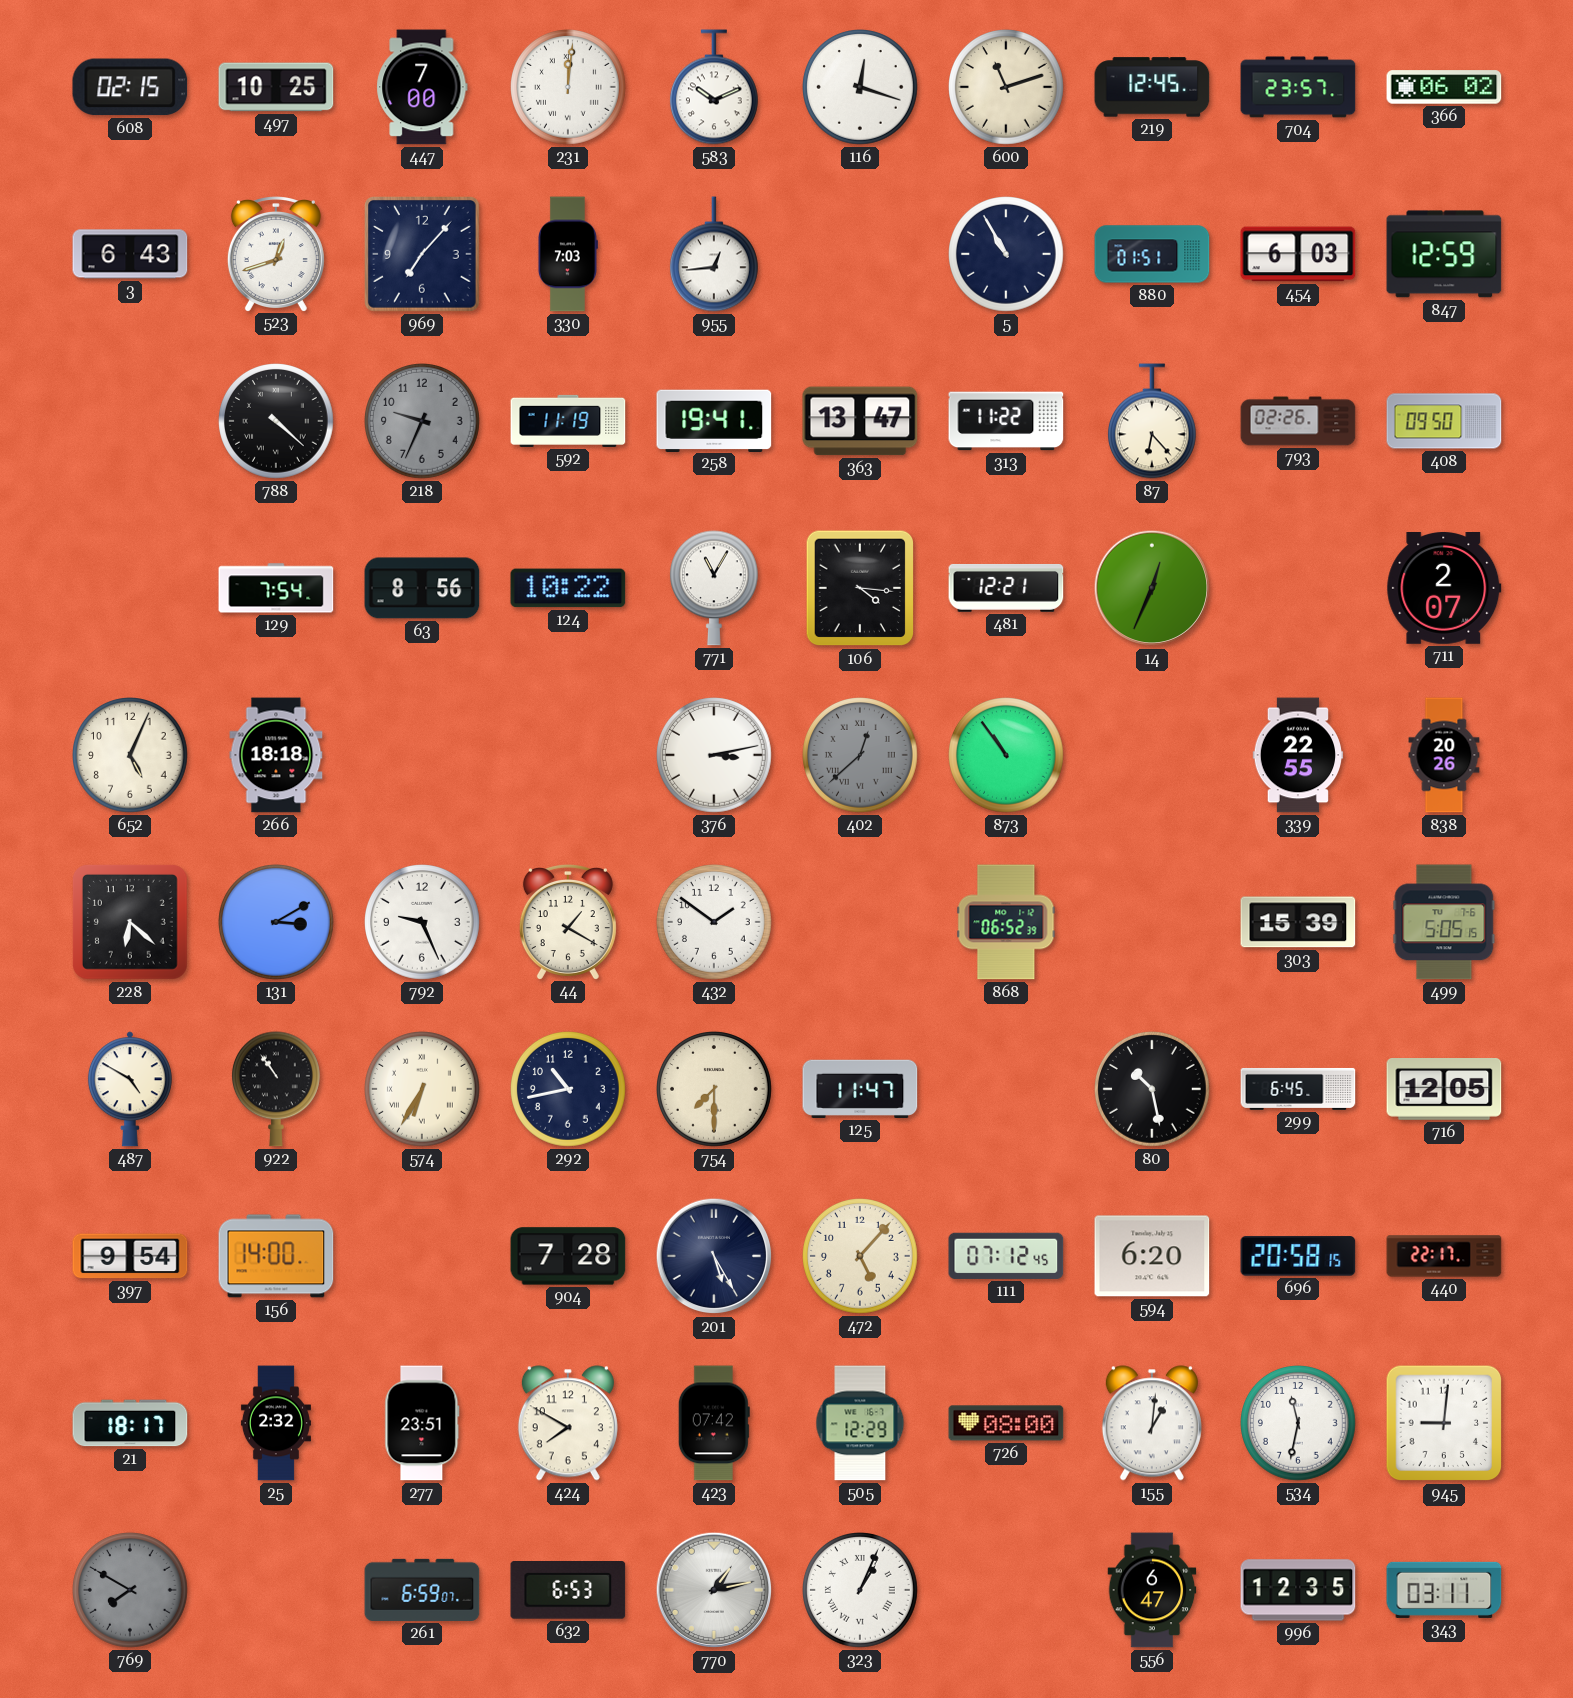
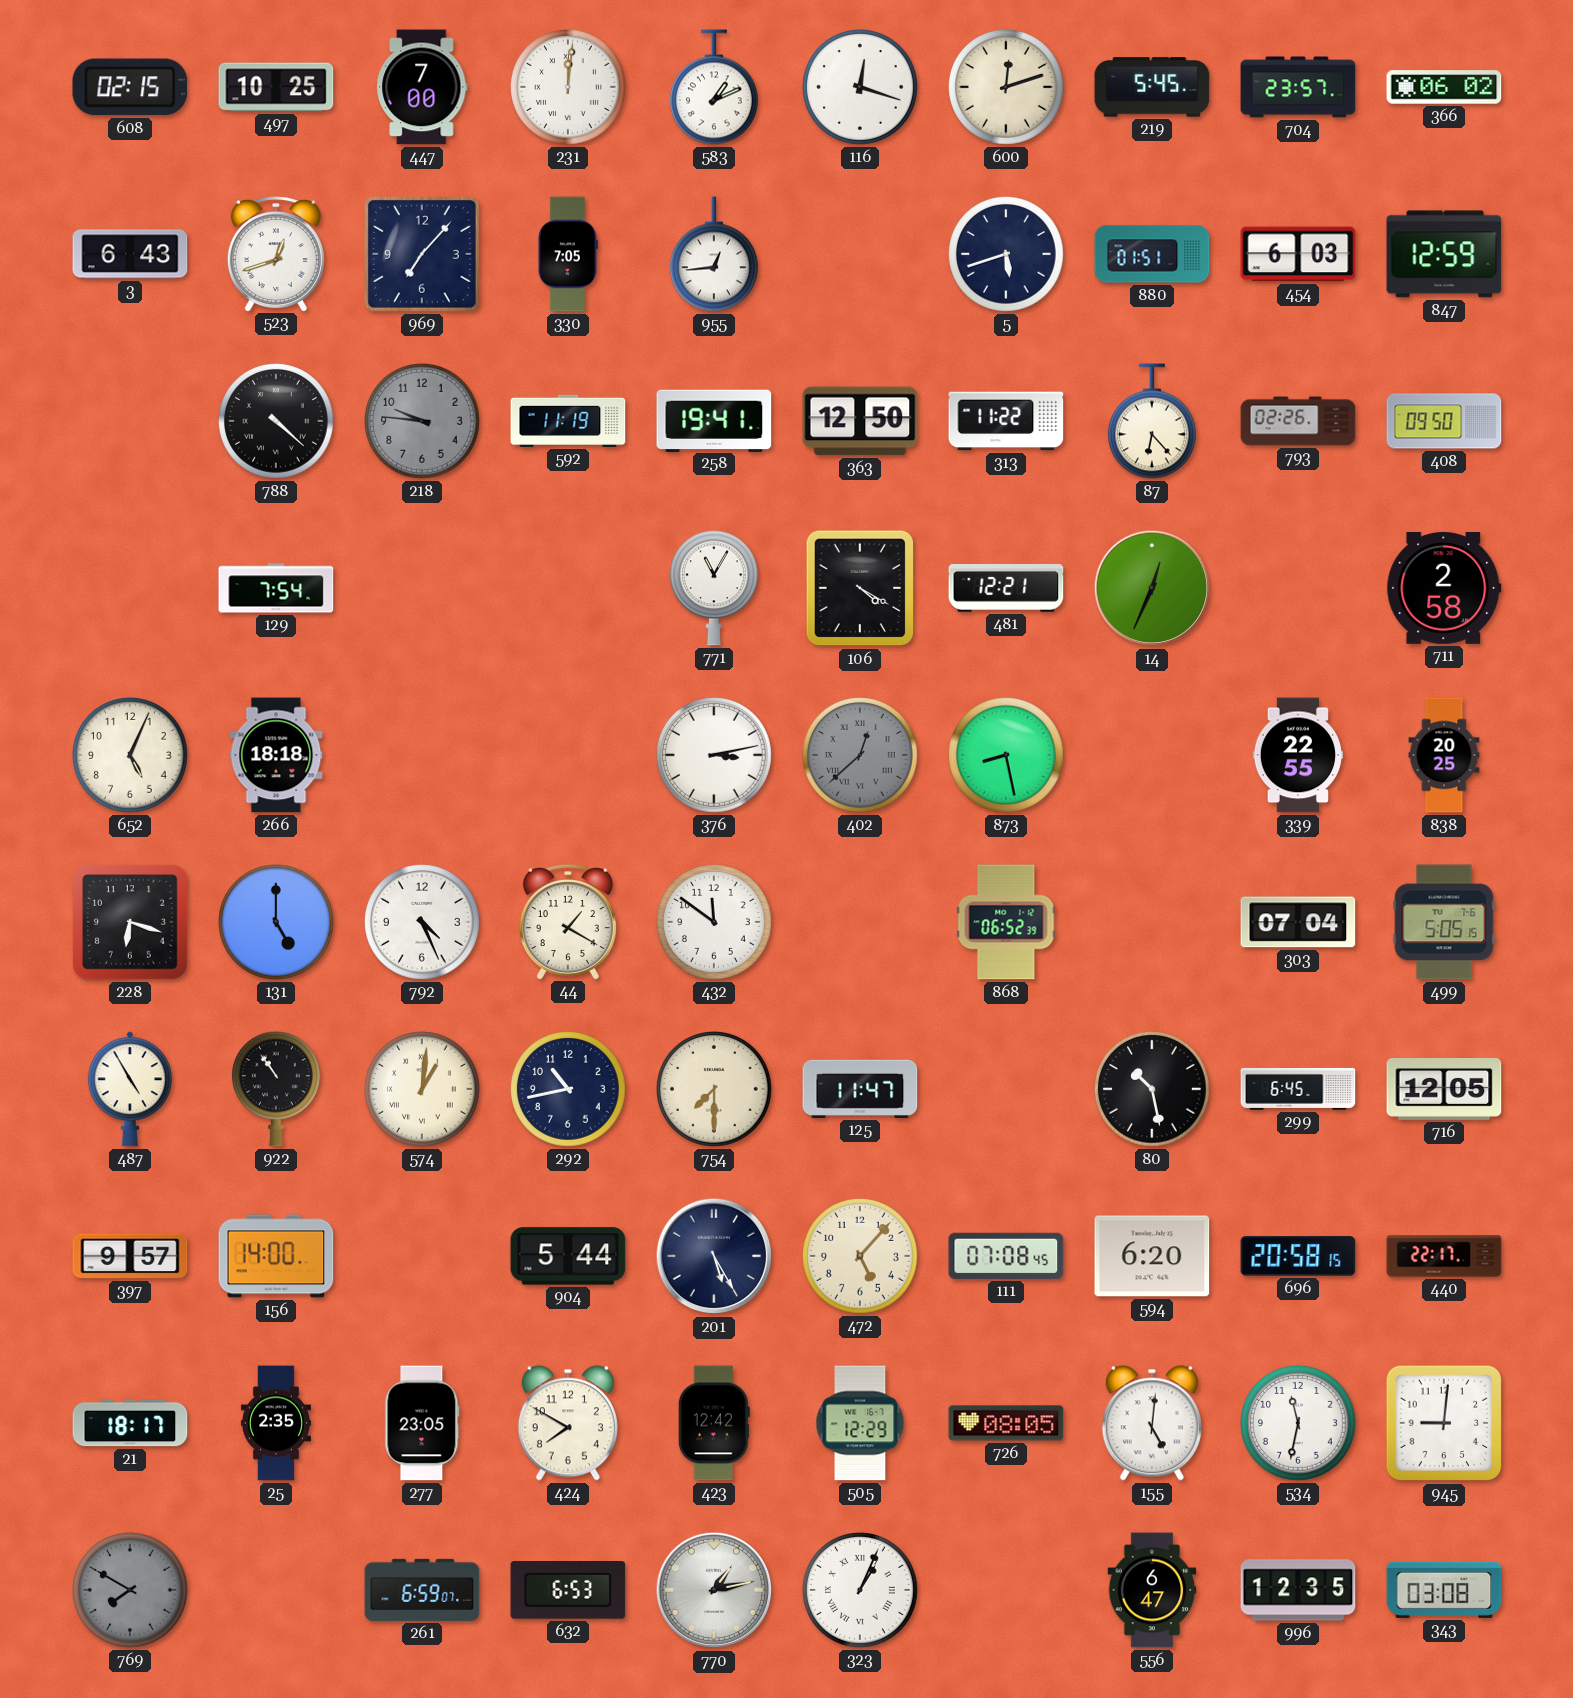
583: 10:11 -> 1:11
600: 11:12 -> 12:12
219: 12:45 -> 5:45
330: 7:03 -> 7:05
5: 10:55 -> 5:42
218: 9:34 -> 9:46
363: 13:47 -> 12:50
63: 8:56 -> none
124: 10:22 -> none
106: 4:16 -> 4:20
711: 2:07 -> 2:58
873: 10:54 -> 8:28
838: 20:26 -> 20:25
228: 6:22 -> 6:18
131: 3:10 -> 5:00
792: 9:26 -> 4:26
432: 1:51 -> 11:51
303: 15:39 -> 07:04
487: 4:50 -> 4:55
574: 6:35 -> 1:01
397: 9:54 -> 9:57
904: 7:28 -> 5:44
111: 07:12 -> 07:08
25: 2:32 -> 2:35
277: 23:51 -> 23:05
423: 07:42 -> 12:42
726: 08:00 -> 08:05
155: 1:01 -> 5:01
343: 03:11 -> 03:08
